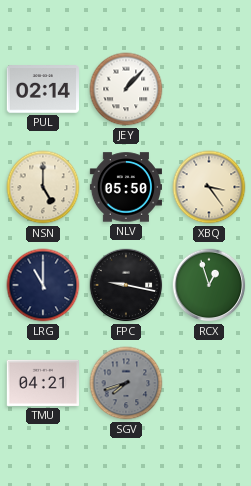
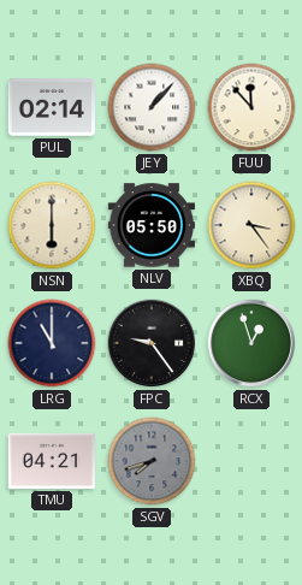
FUU: none -> 11:53
NSN: 5:00 -> 6:00
FPC: 9:17 -> 9:24
